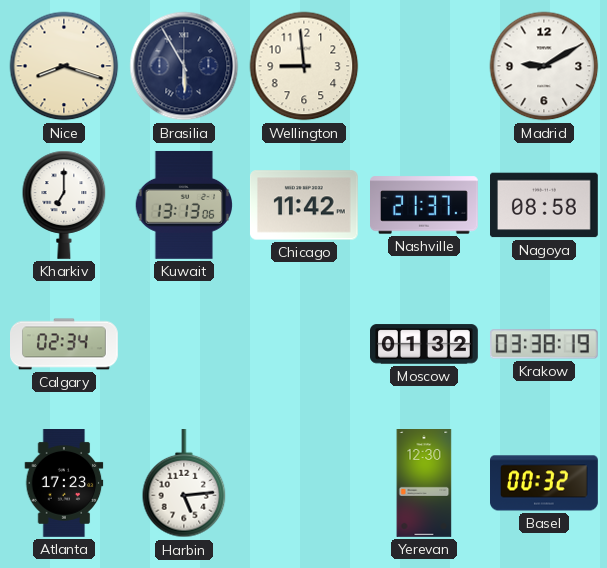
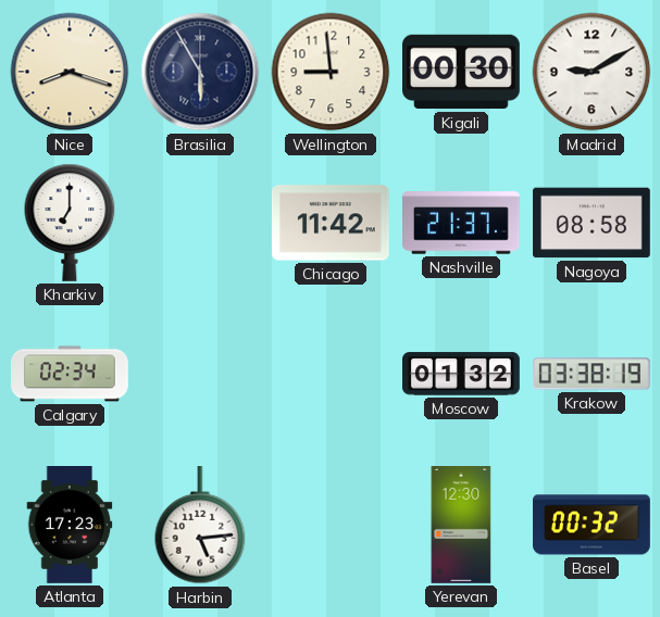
Kigali: none -> 00:30
Kuwait: 13:13 -> none
